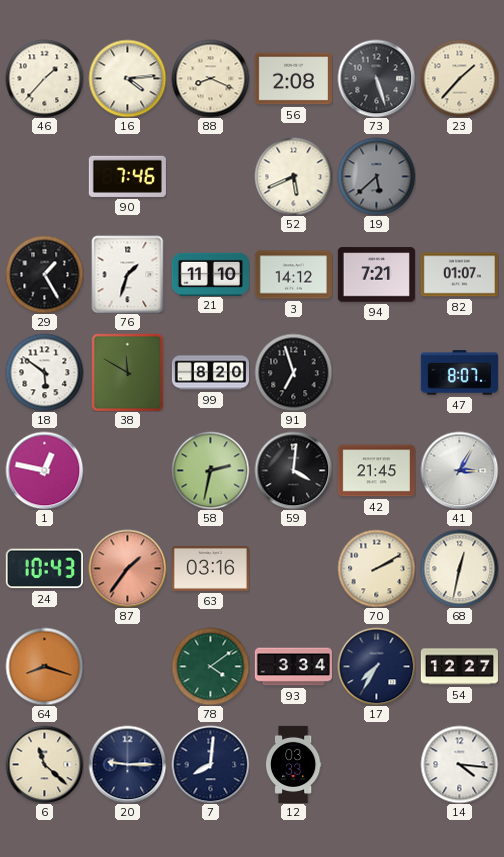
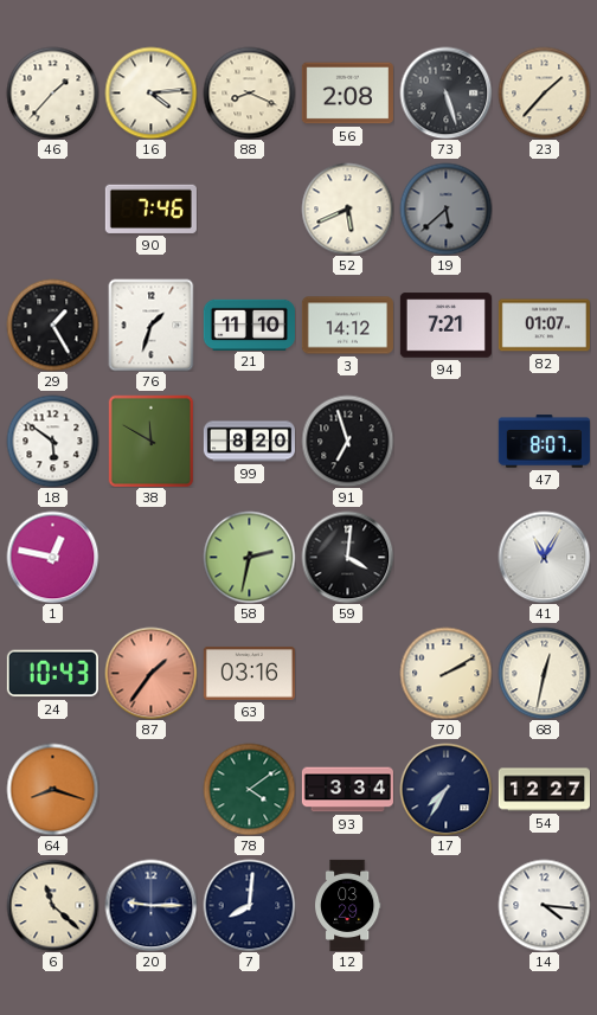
42: 21:45 -> none
41: 3:05 -> 11:05
12: 03:33 -> 03:29
